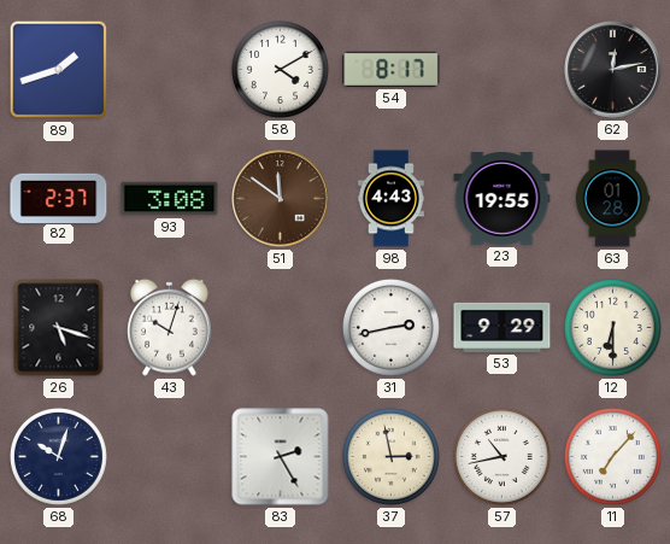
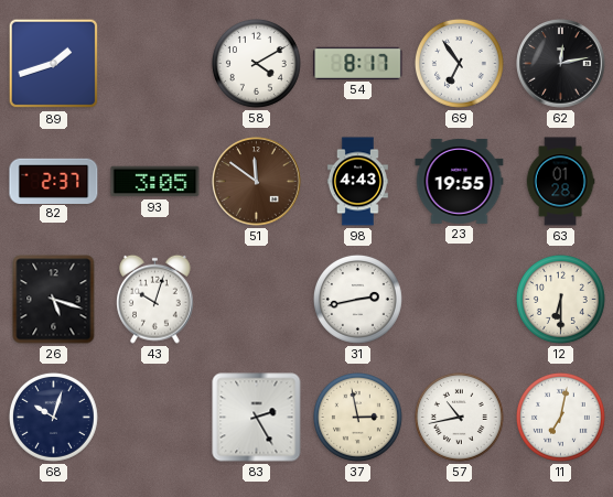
69: none -> 6:54
93: 3:08 -> 3:05
53: 9:29 -> none
11: 7:07 -> 7:02
